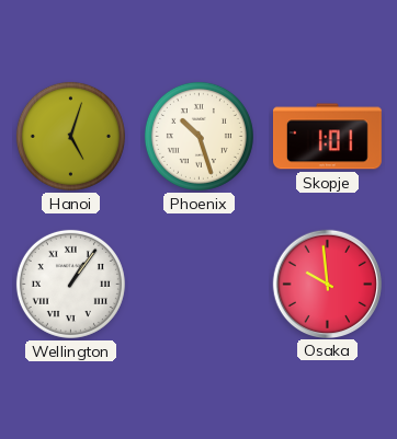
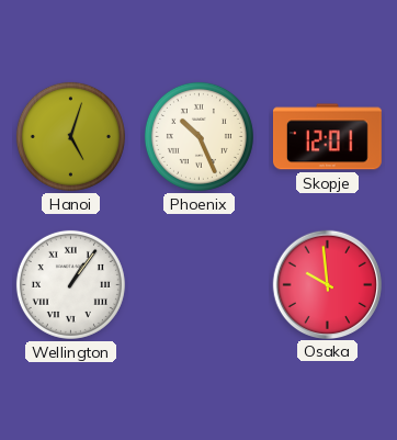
Phoenix: 10:27 -> 10:26
Skopje: 1:01 -> 12:01
